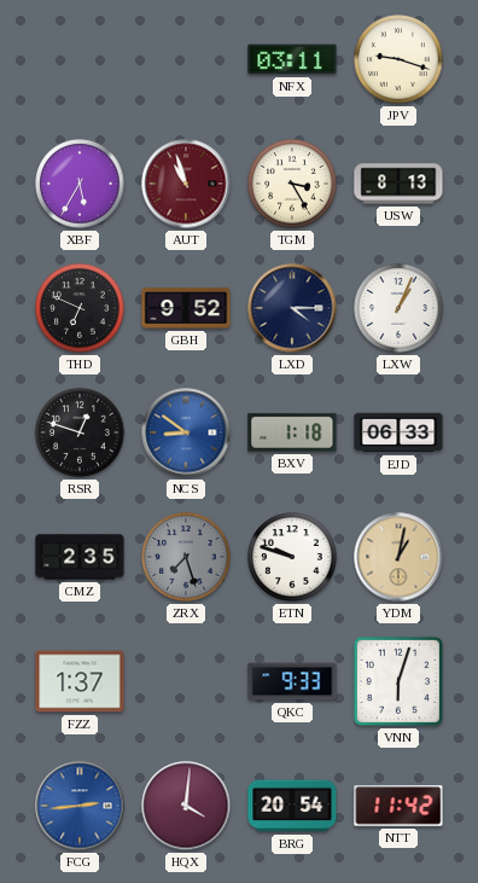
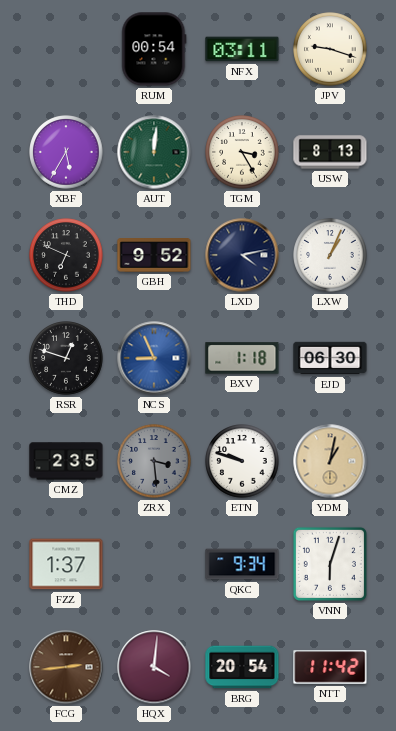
RUM: none -> 00:54
AUT: 10:57 -> 12:01
AUT dial: burgundy -> green
LXD: 4:15 -> 4:13
NCS: 8:51 -> 8:56
EJD: 06:33 -> 06:30
ZRX: 7:27 -> 3:29
QKC: 9:33 -> 9:34
FCG dial: blue -> brown
